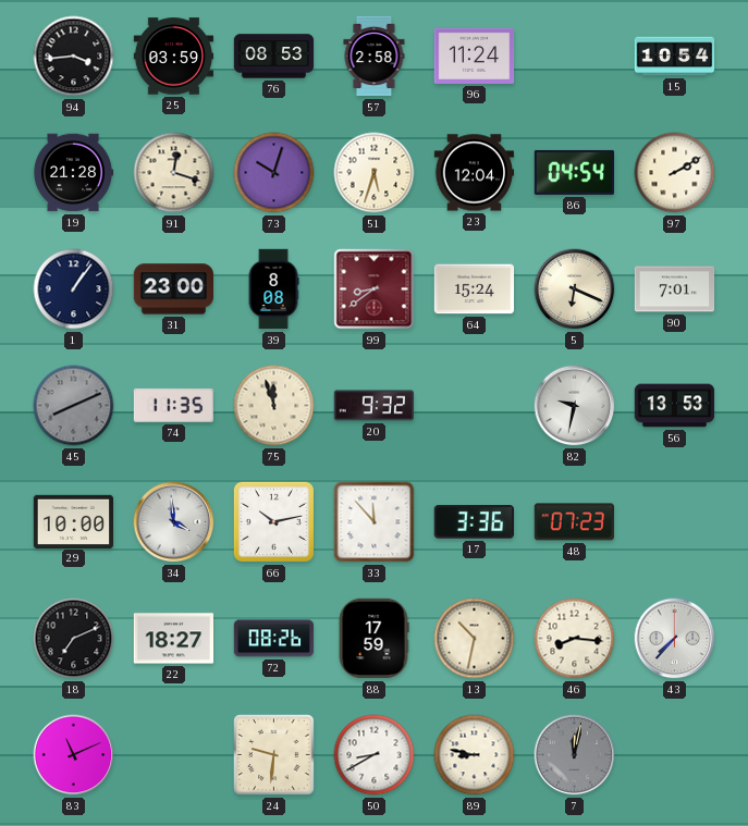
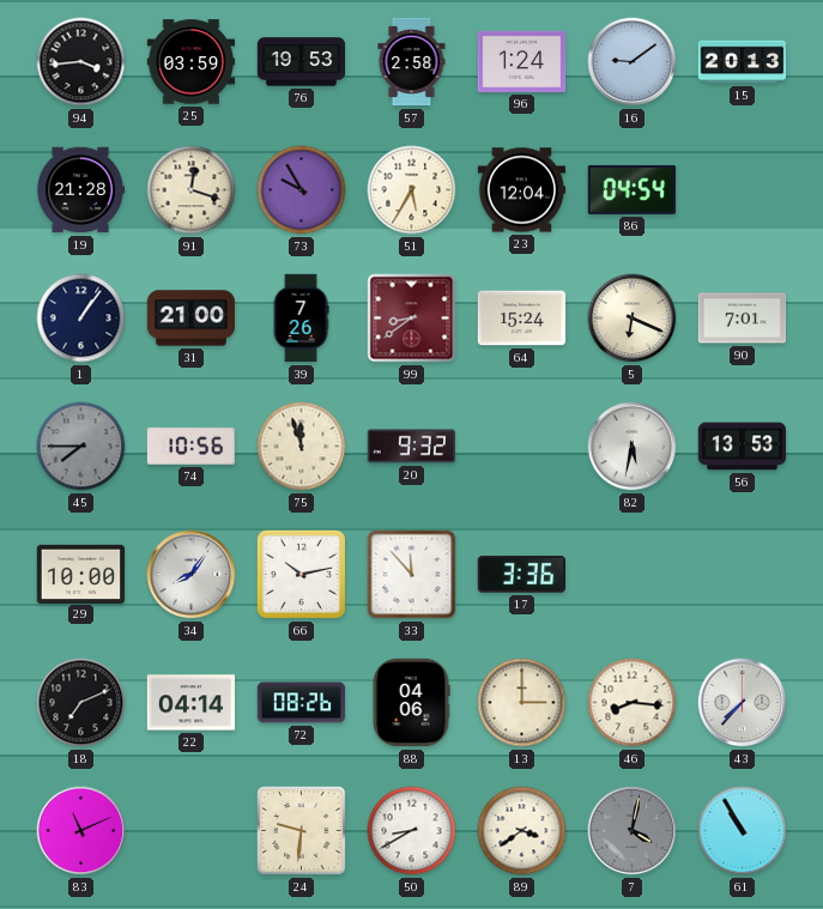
76: 08:53 -> 19:53
96: 11:24 -> 1:24
16: none -> 9:09
15: 10:54 -> 20:13
73: 10:03 -> 9:55
51: 5:33 -> 5:35
97: 2:10 -> none
31: 23:00 -> 21:00
39: 8:08 -> 7:26
45: 8:11 -> 7:45
74: 11:35 -> 10:56
82: 9:32 -> 5:32
34: 3:59 -> 8:06
48: 07:23 -> none
22: 18:27 -> 04:14
88: 17:59 -> 04:06
13: 10:32 -> 3:00
89: 8:47 -> 3:39
7: 12:02 -> 4:02
61: none -> 10:55
